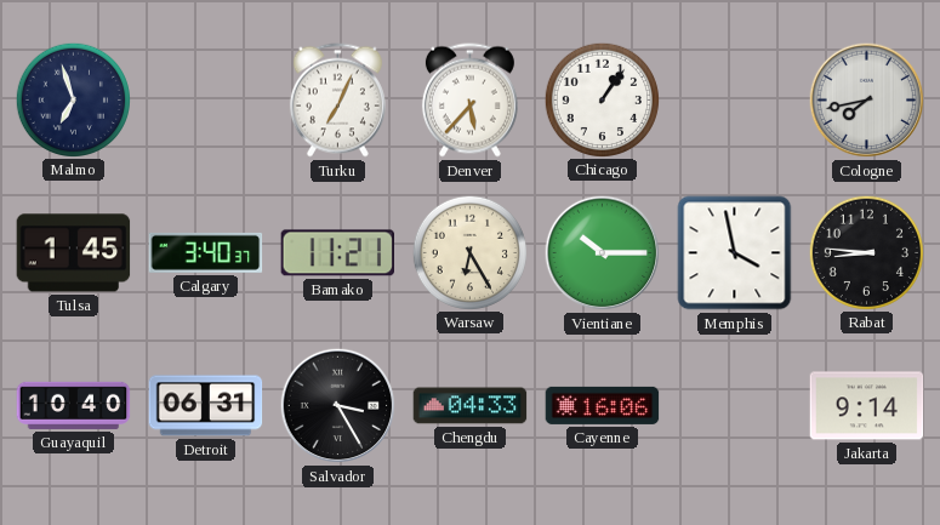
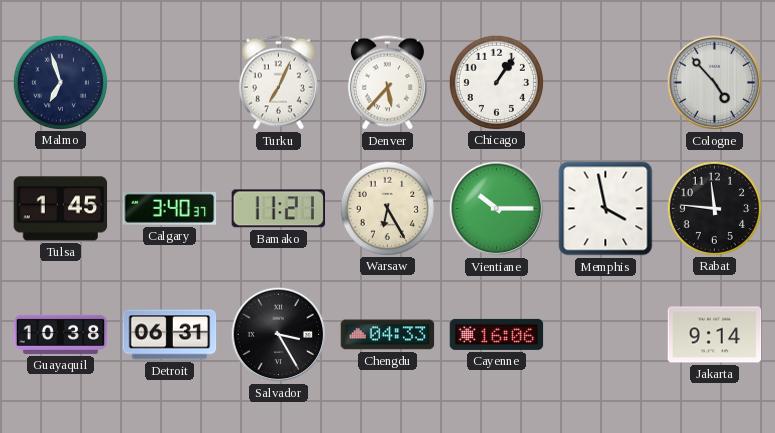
Cologne: 7:43 -> 4:53
Rabat: 8:46 -> 11:46
Guayaquil: 10:40 -> 10:38
